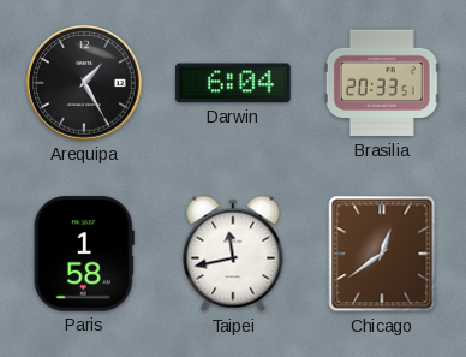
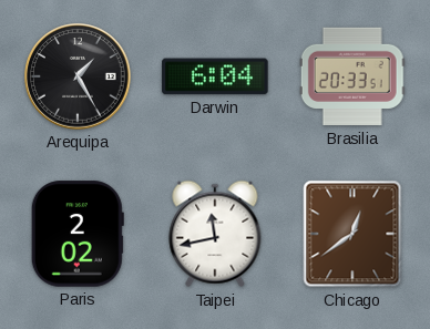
Paris: 1:58 -> 2:02
